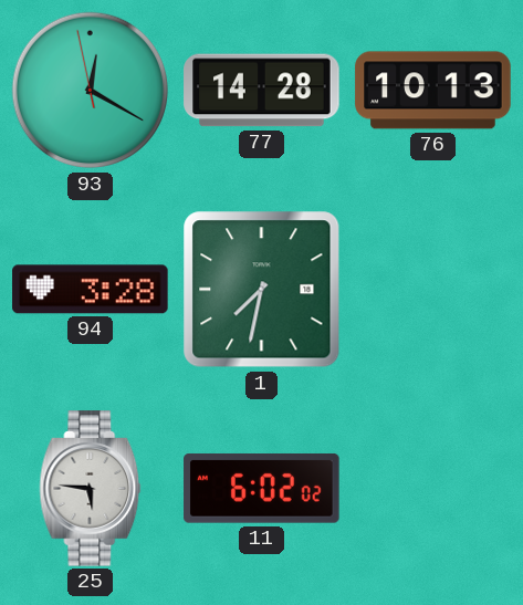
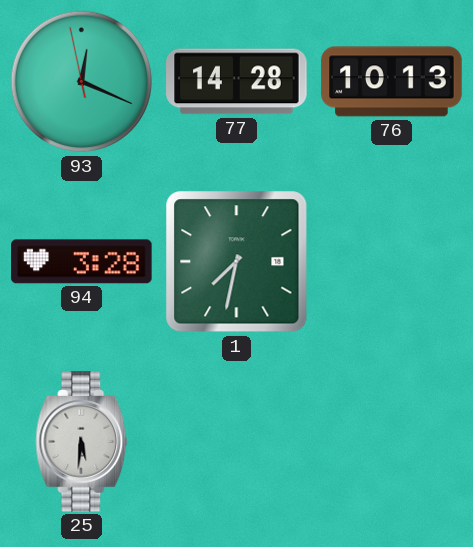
93: 12:19 -> 12:18
25: 5:46 -> 5:31
11: 6:02 -> none
